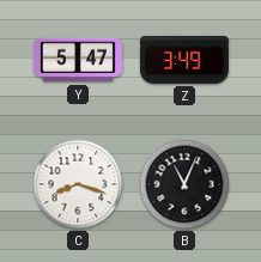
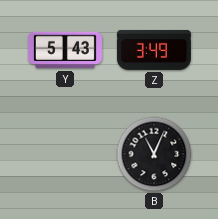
Y: 5:47 -> 5:43
C: 8:18 -> none
